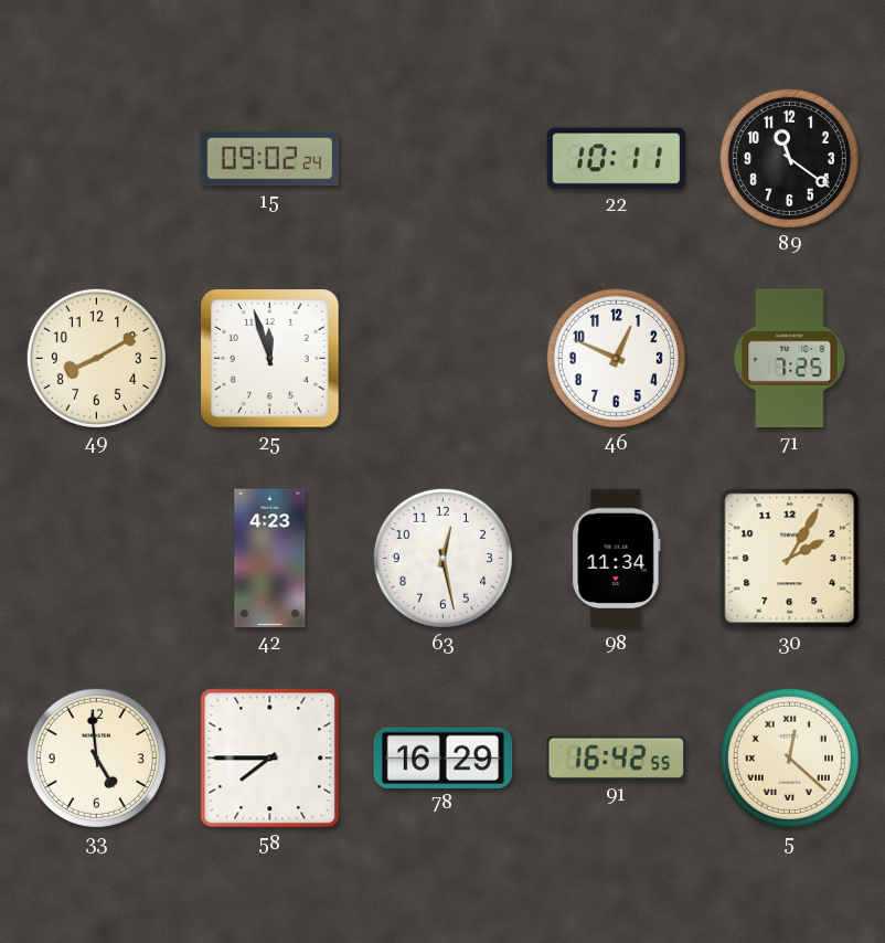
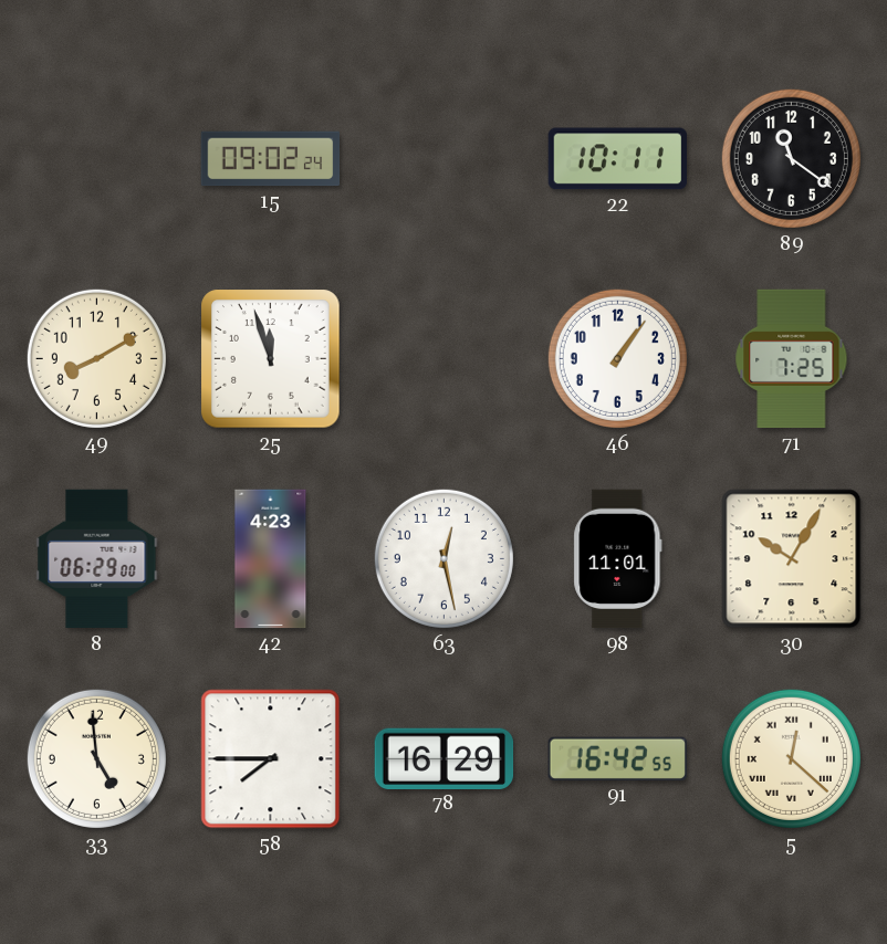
46: 12:49 -> 1:06
8: none -> 06:29
98: 11:34 -> 11:01
30: 2:05 -> 10:05
